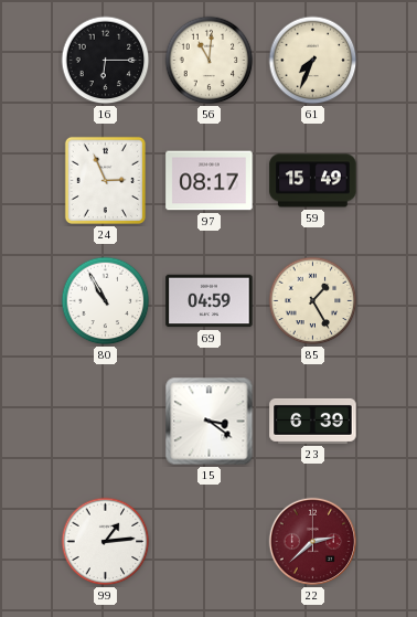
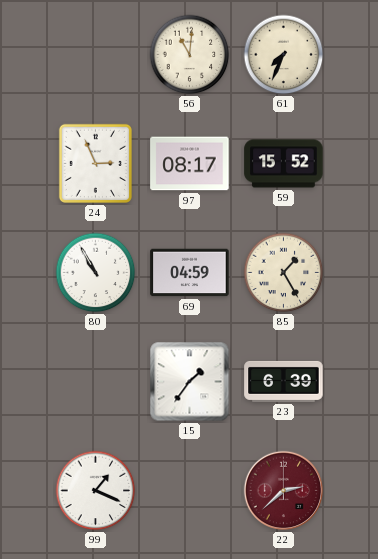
16: 6:15 -> none
59: 15:49 -> 15:52
15: 3:21 -> 1:36
99: 1:14 -> 1:19
